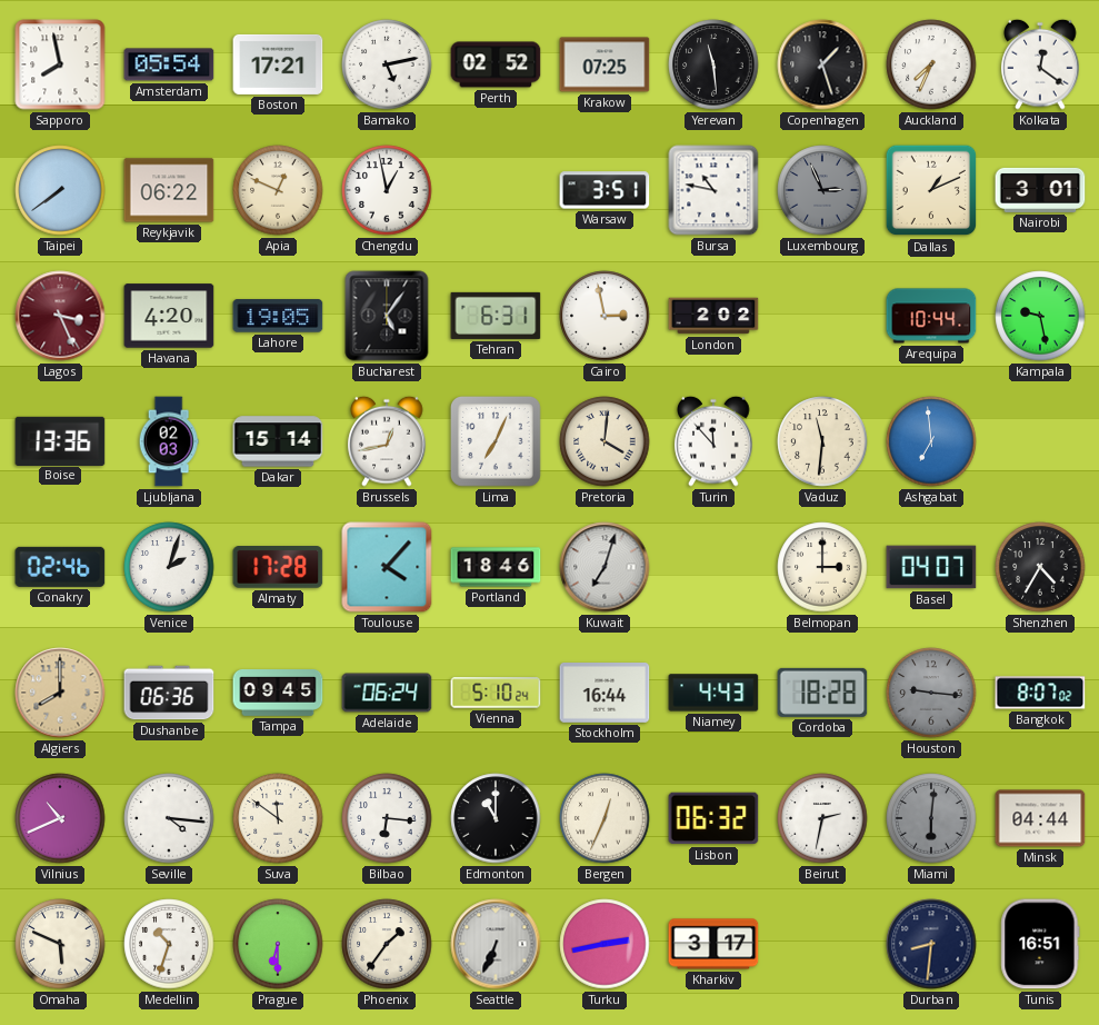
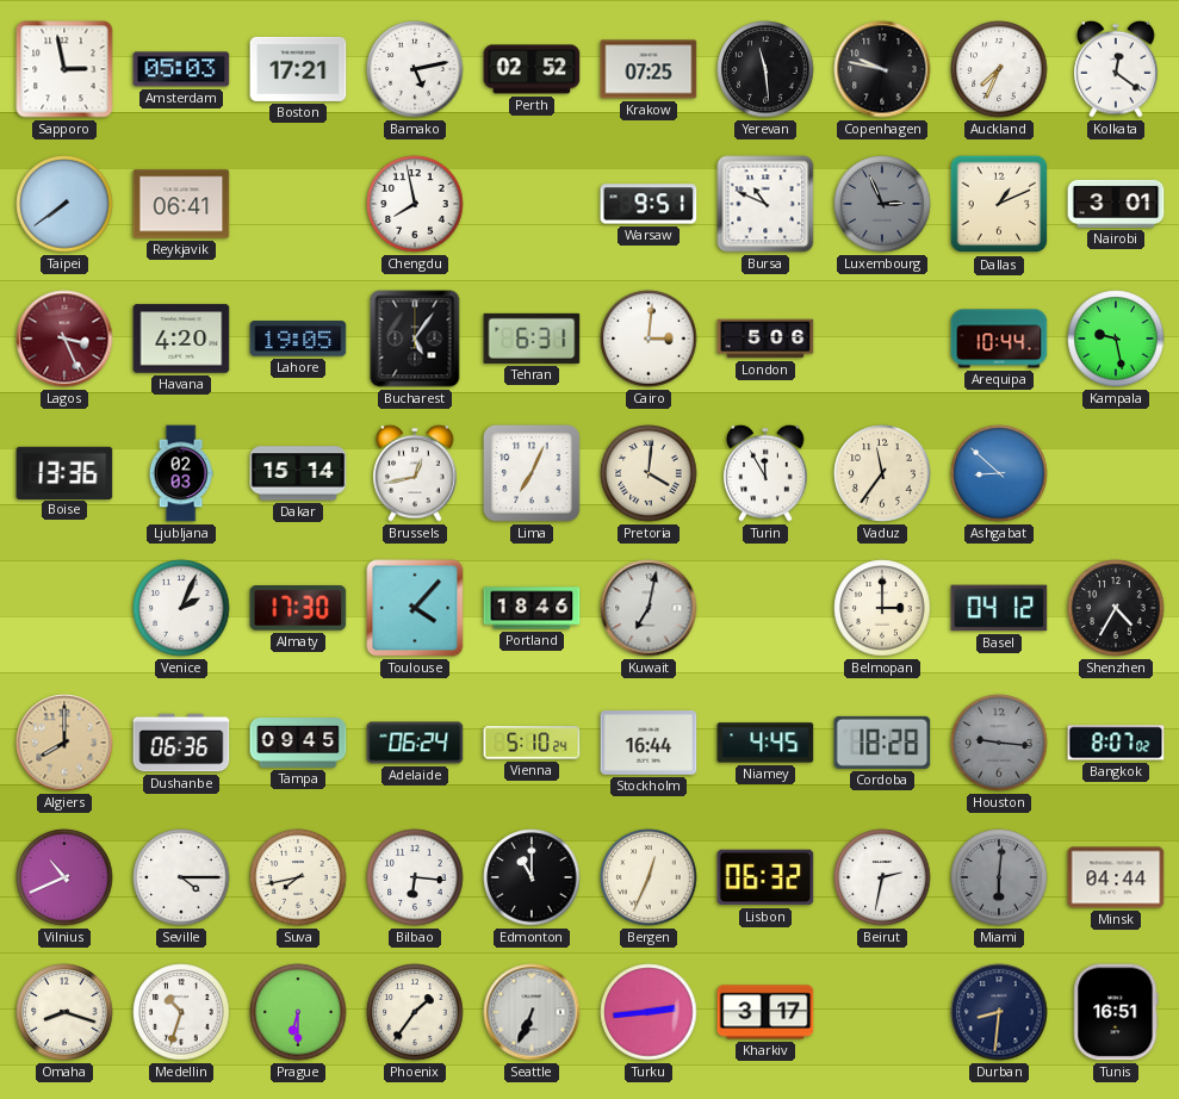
Sapporo: 7:58 -> 2:58
Amsterdam: 05:54 -> 05:03
Copenhagen: 1:27 -> 9:47
Reykjavik: 06:22 -> 06:41
Apia: 12:49 -> none
Chengdu: 12:58 -> 7:58
Warsaw: 3:51 -> 9:51
Bursa: 10:47 -> 10:49
Cairo: 2:58 -> 3:01
London: 2:02 -> 5:06
Turin: 11:53 -> 11:55
Vaduz: 11:31 -> 11:36
Ashgabat: 6:59 -> 8:52
Conakry: 02:46 -> none
Venice: 2:03 -> 2:04
Almaty: 17:28 -> 17:30
Kuwait: 7:03 -> 7:02
Basel: 04:07 -> 04:12
Niamey: 4:43 -> 4:45
Seville: 4:16 -> 4:15
Suva: 11:51 -> 7:43
Omaha: 5:49 -> 8:18
Turku: 2:43 -> 2:44
